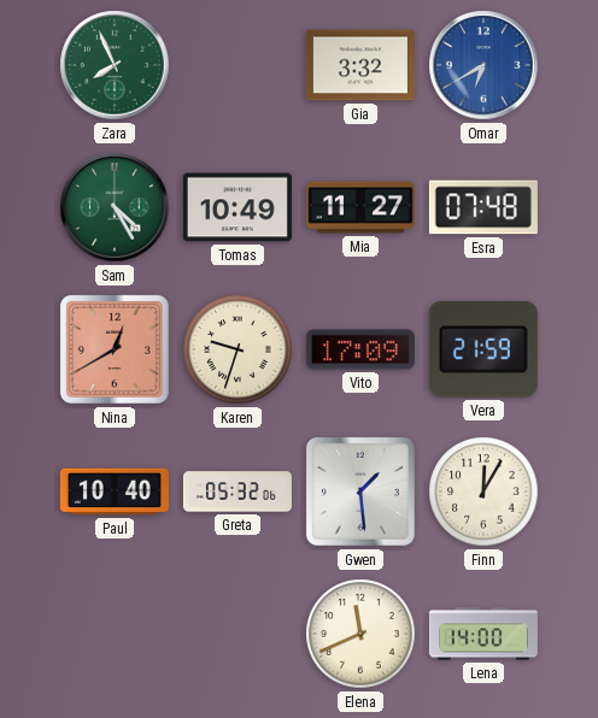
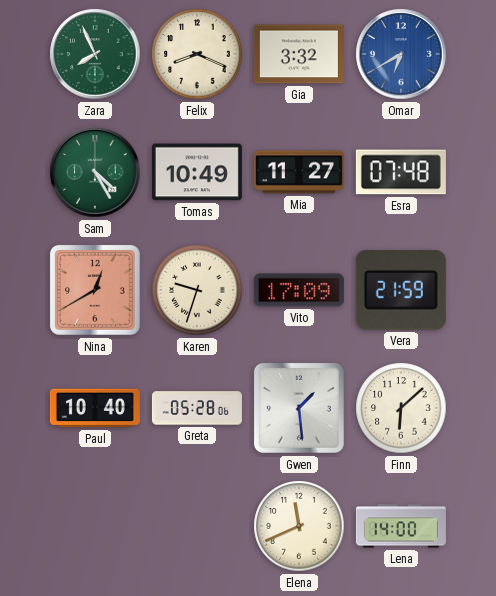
Felix: none -> 8:19
Greta: 05:32 -> 05:28
Finn: 12:05 -> 6:08
